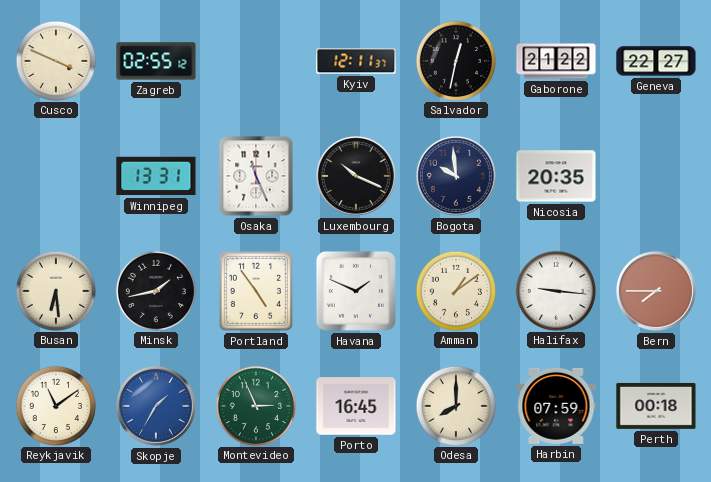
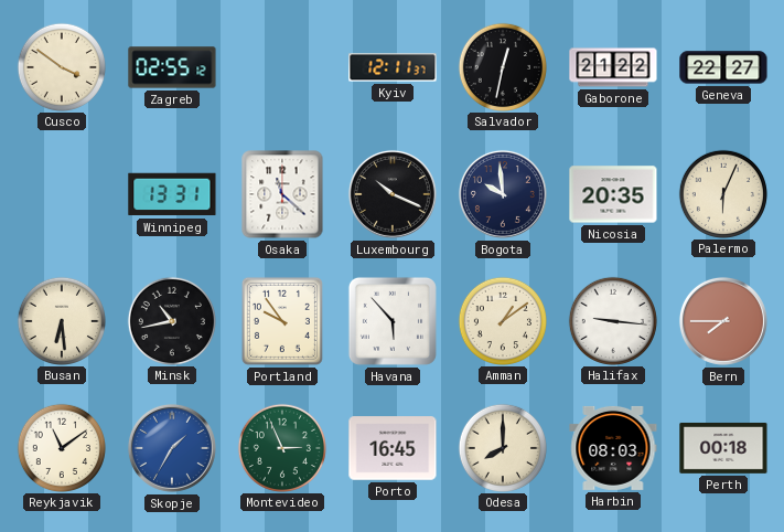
Cusco: 3:49 -> 3:51
Osaka: 11:26 -> 11:22
Palermo: none -> 6:04
Minsk: 1:43 -> 10:43
Portland: 4:54 -> 9:54
Havana: 1:49 -> 5:53
Harbin: 07:59 -> 08:03
